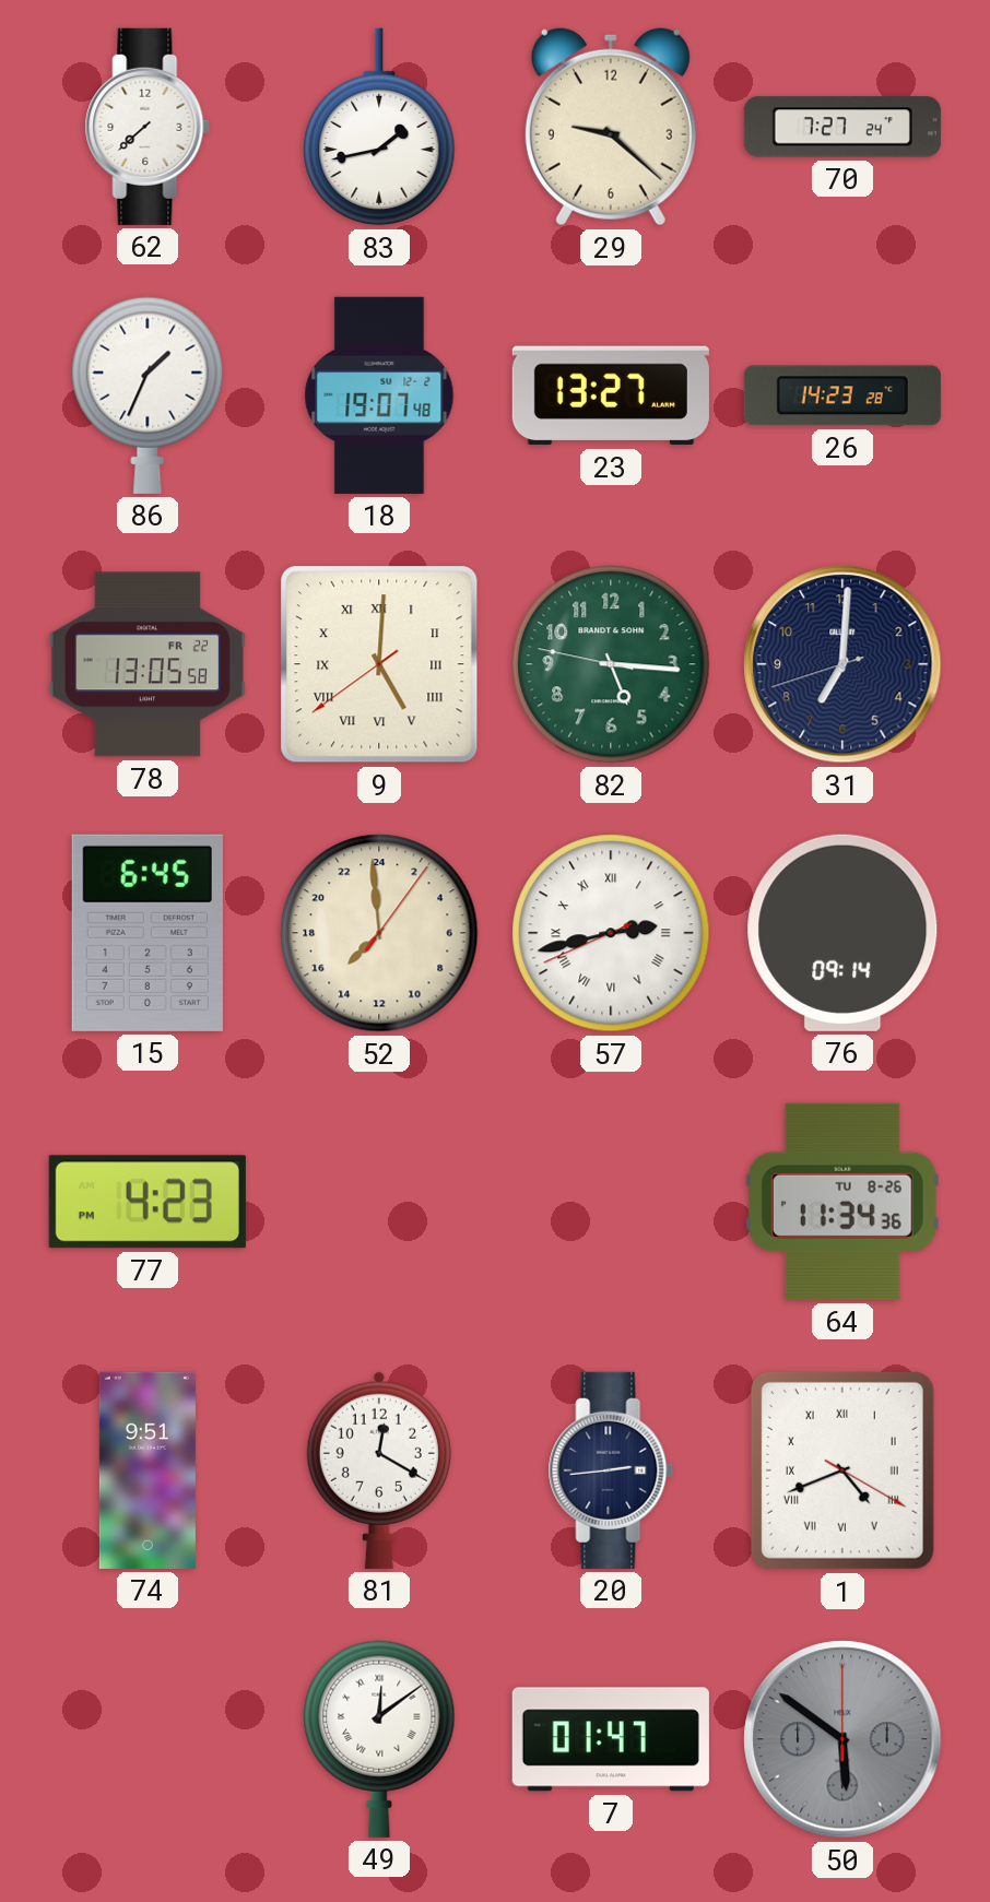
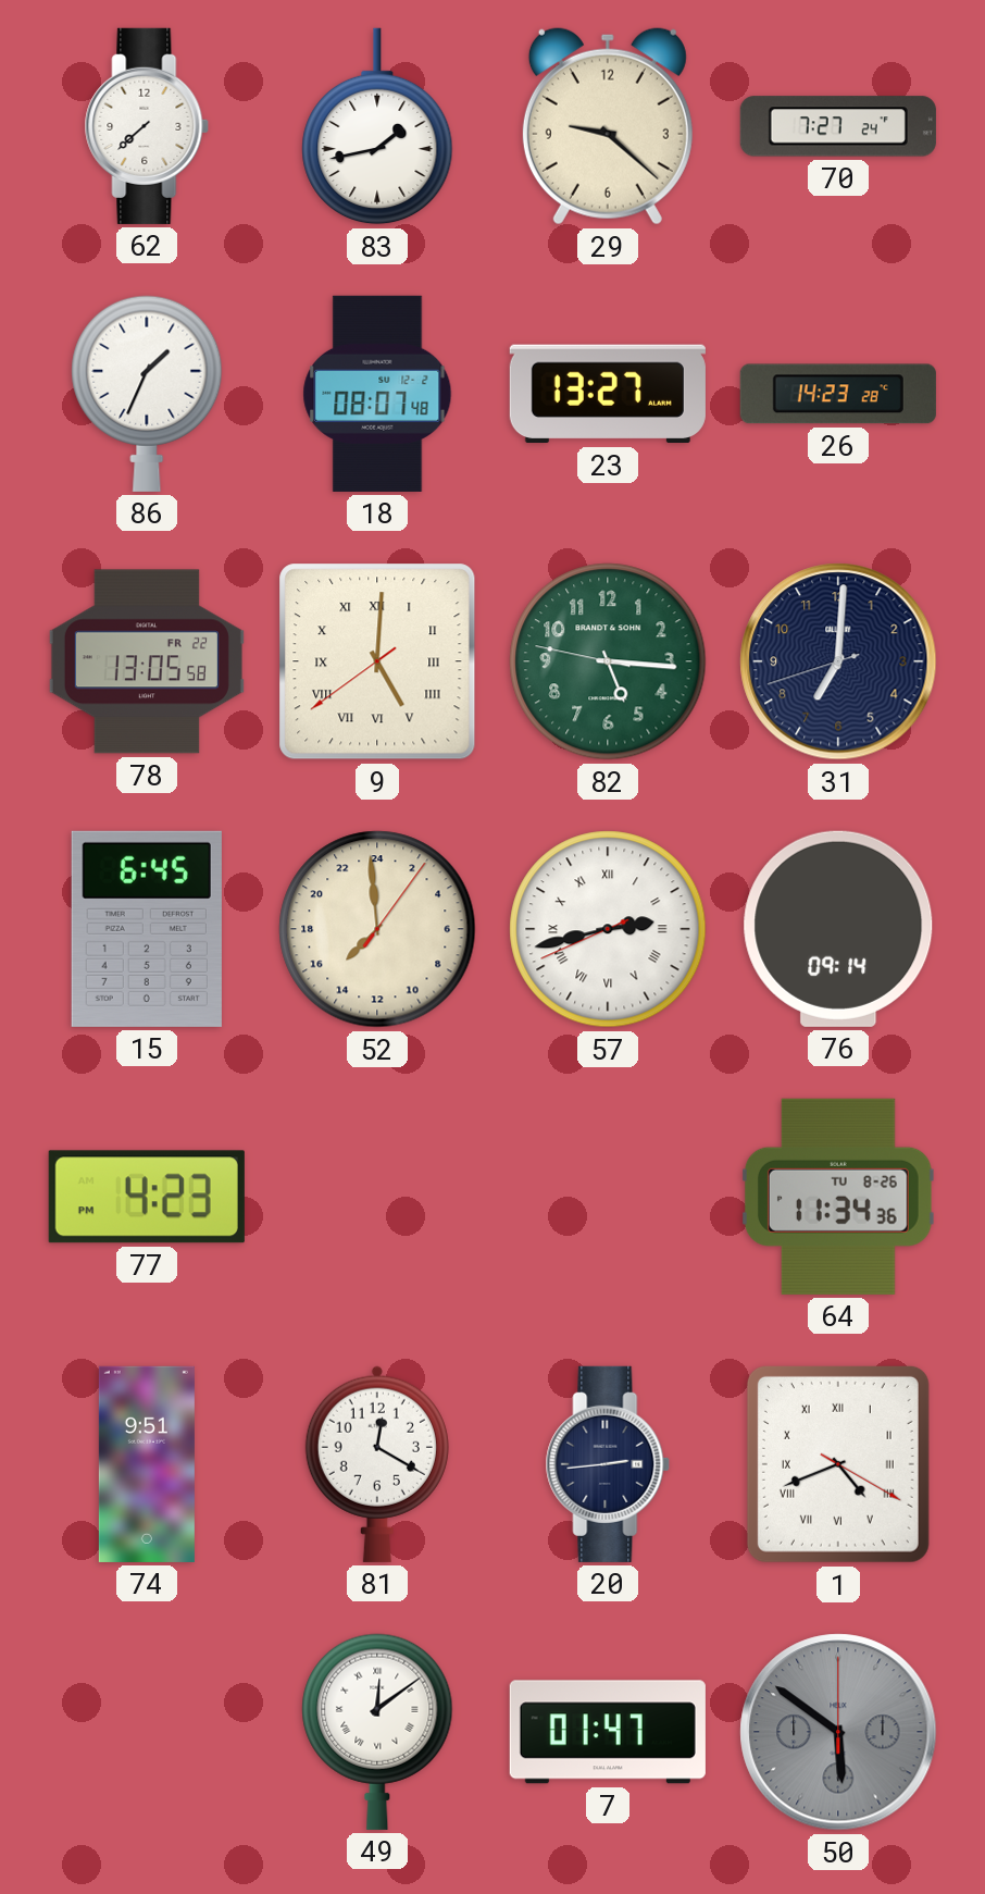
18: 19:07 -> 08:07
